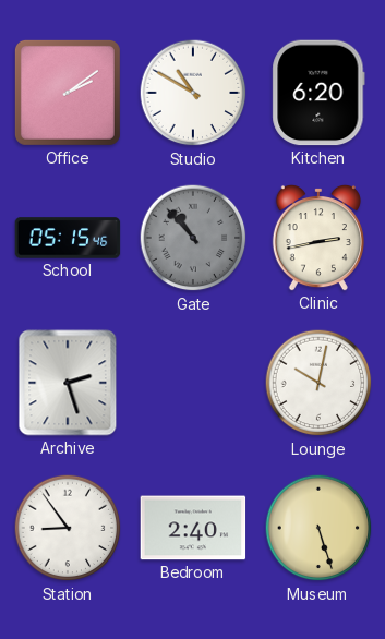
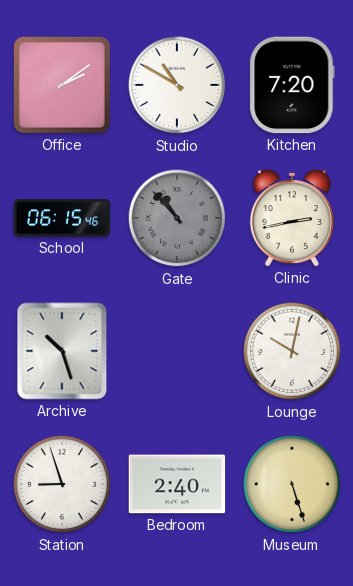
Kitchen: 6:20 -> 7:20
School: 05:15 -> 06:15
Archive: 2:27 -> 10:27
Station: 8:54 -> 8:57
